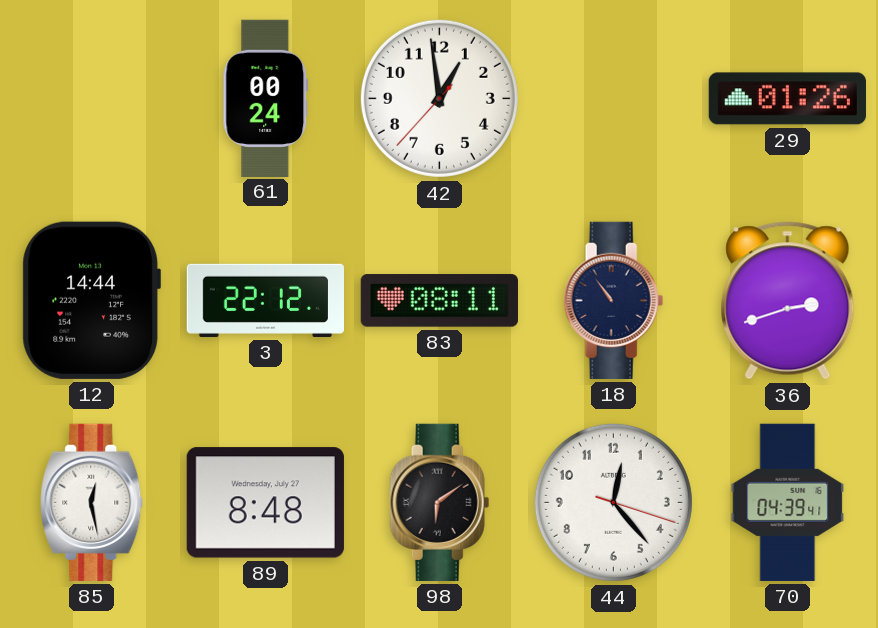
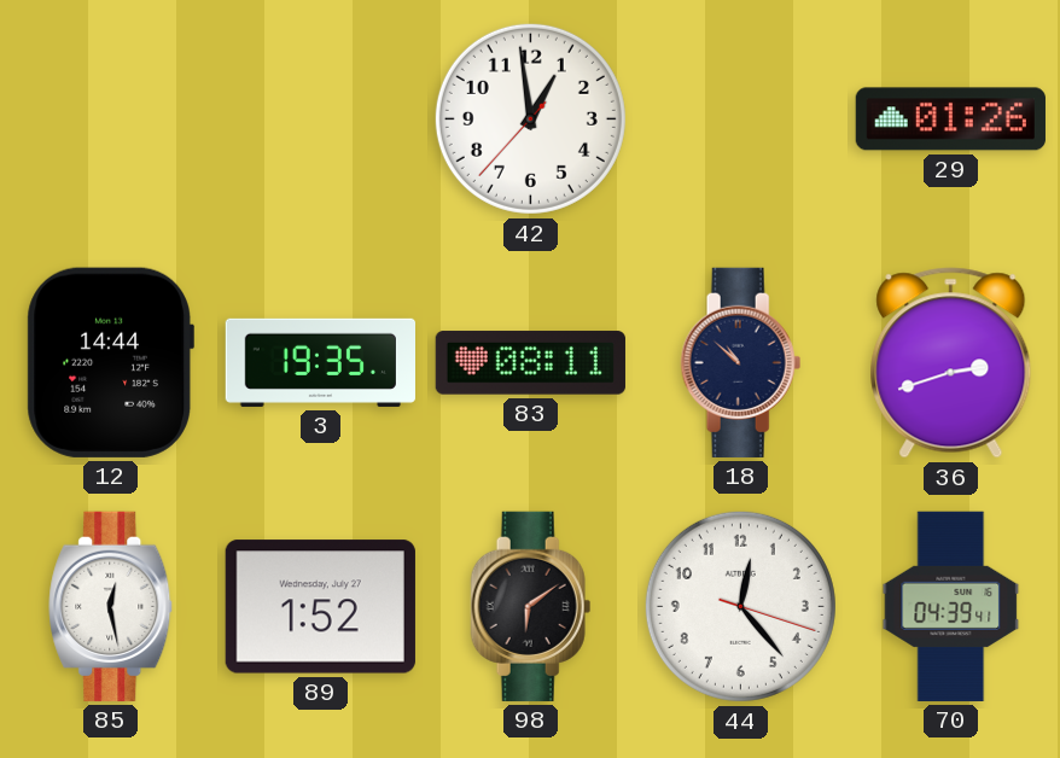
61: 00:24 -> none
3: 22:12 -> 19:35
18: 10:54 -> 10:52
89: 8:48 -> 1:52
